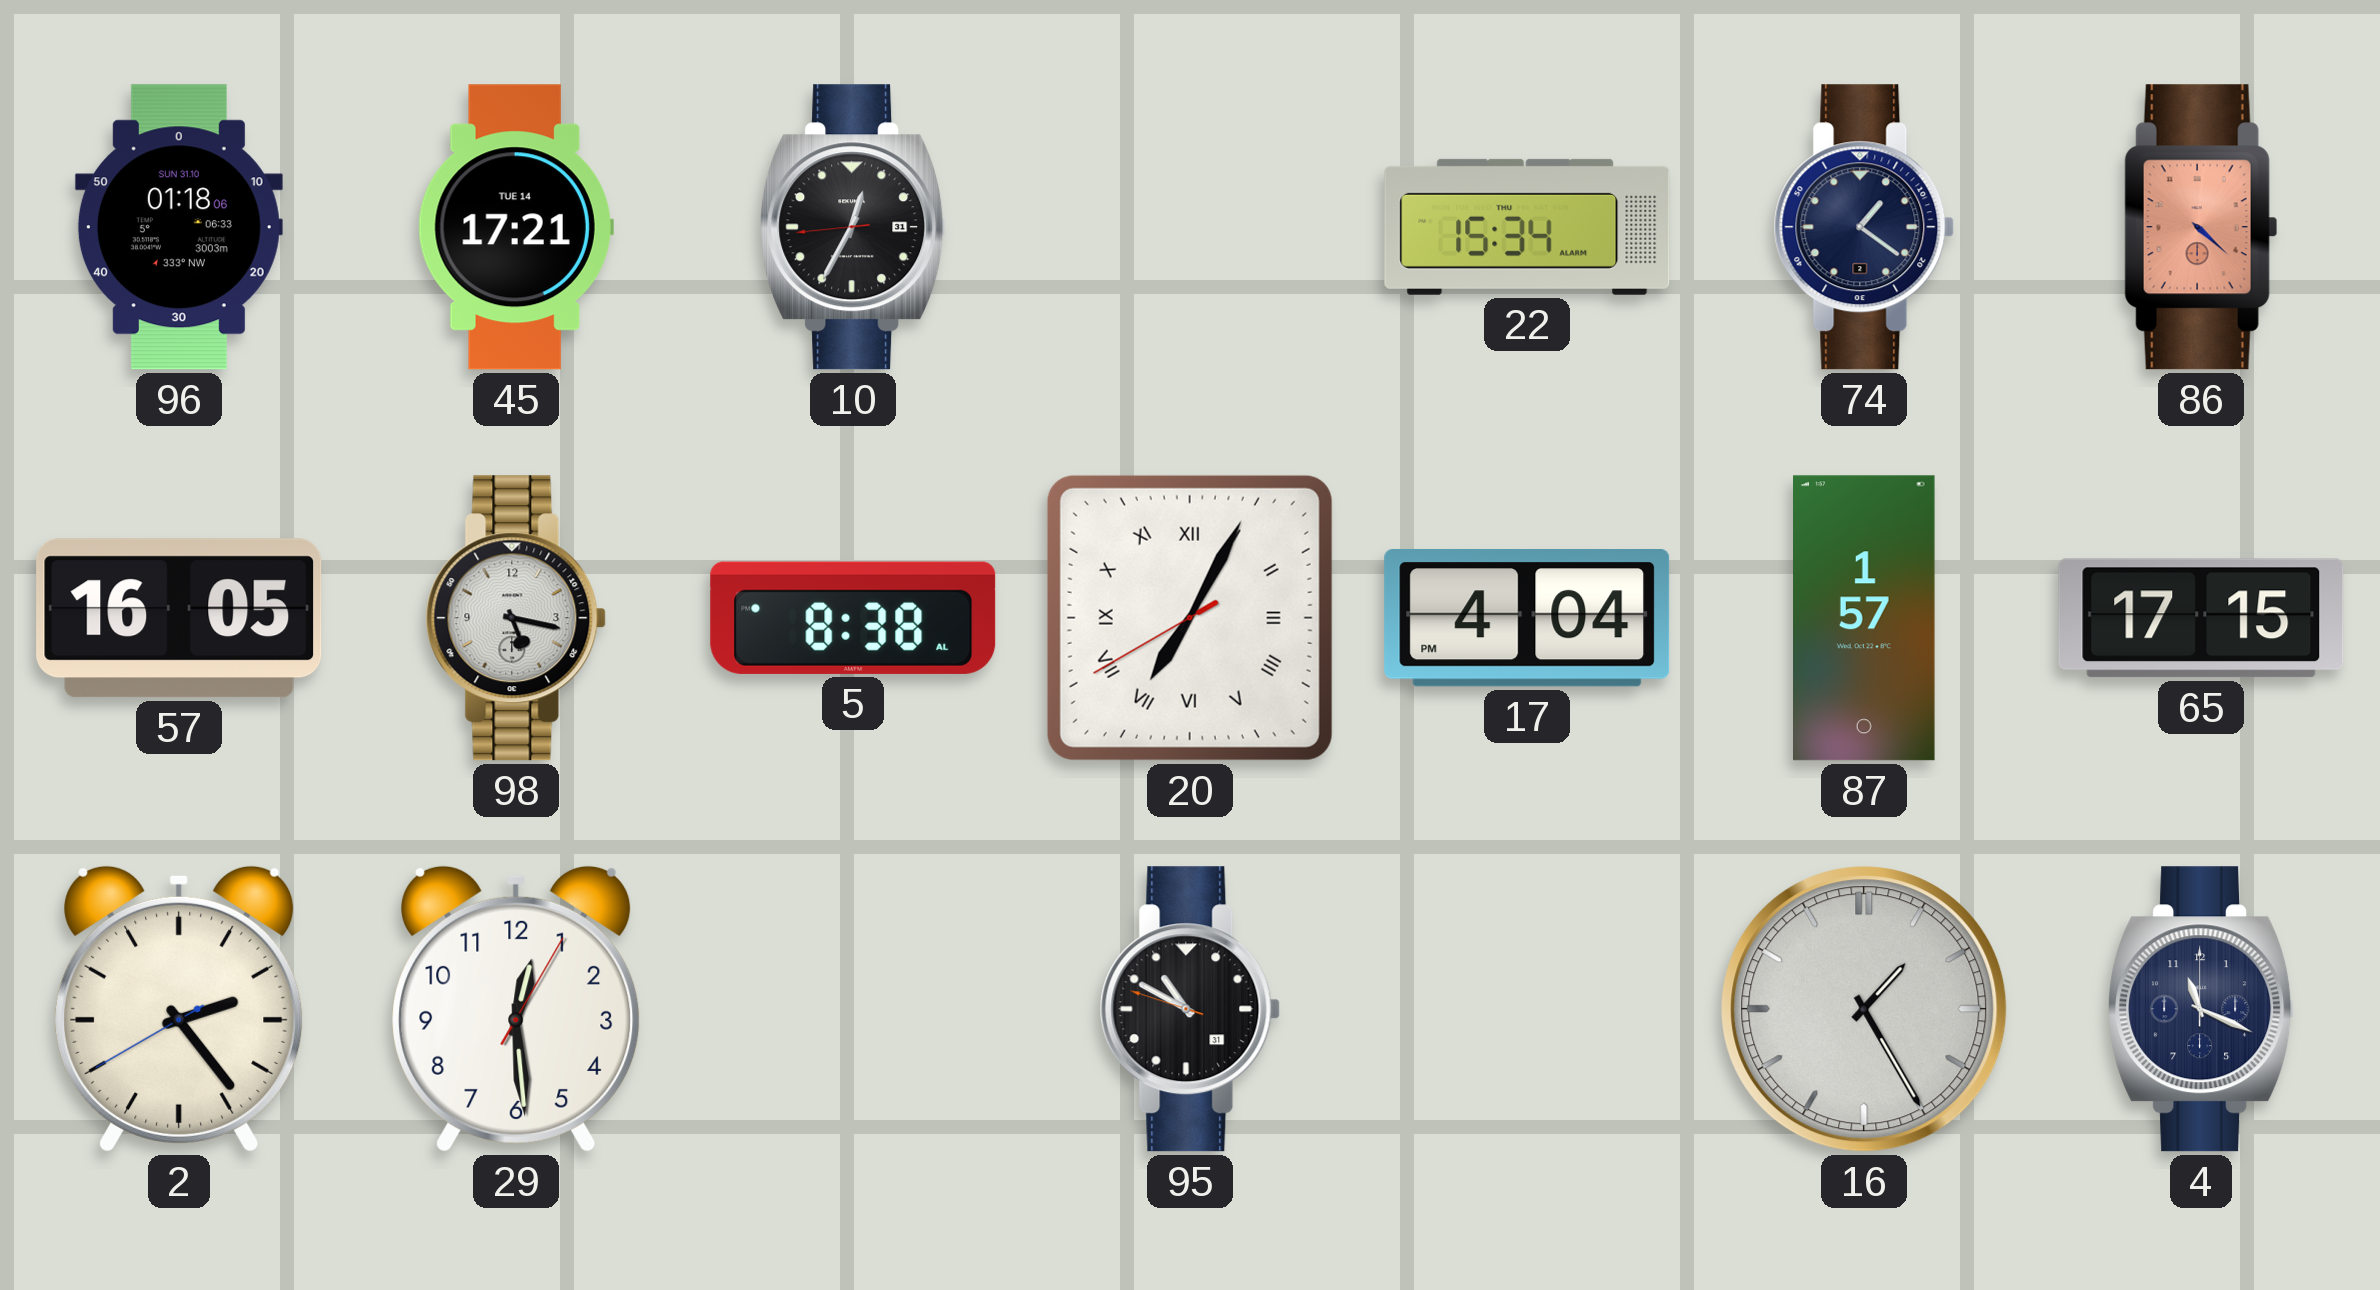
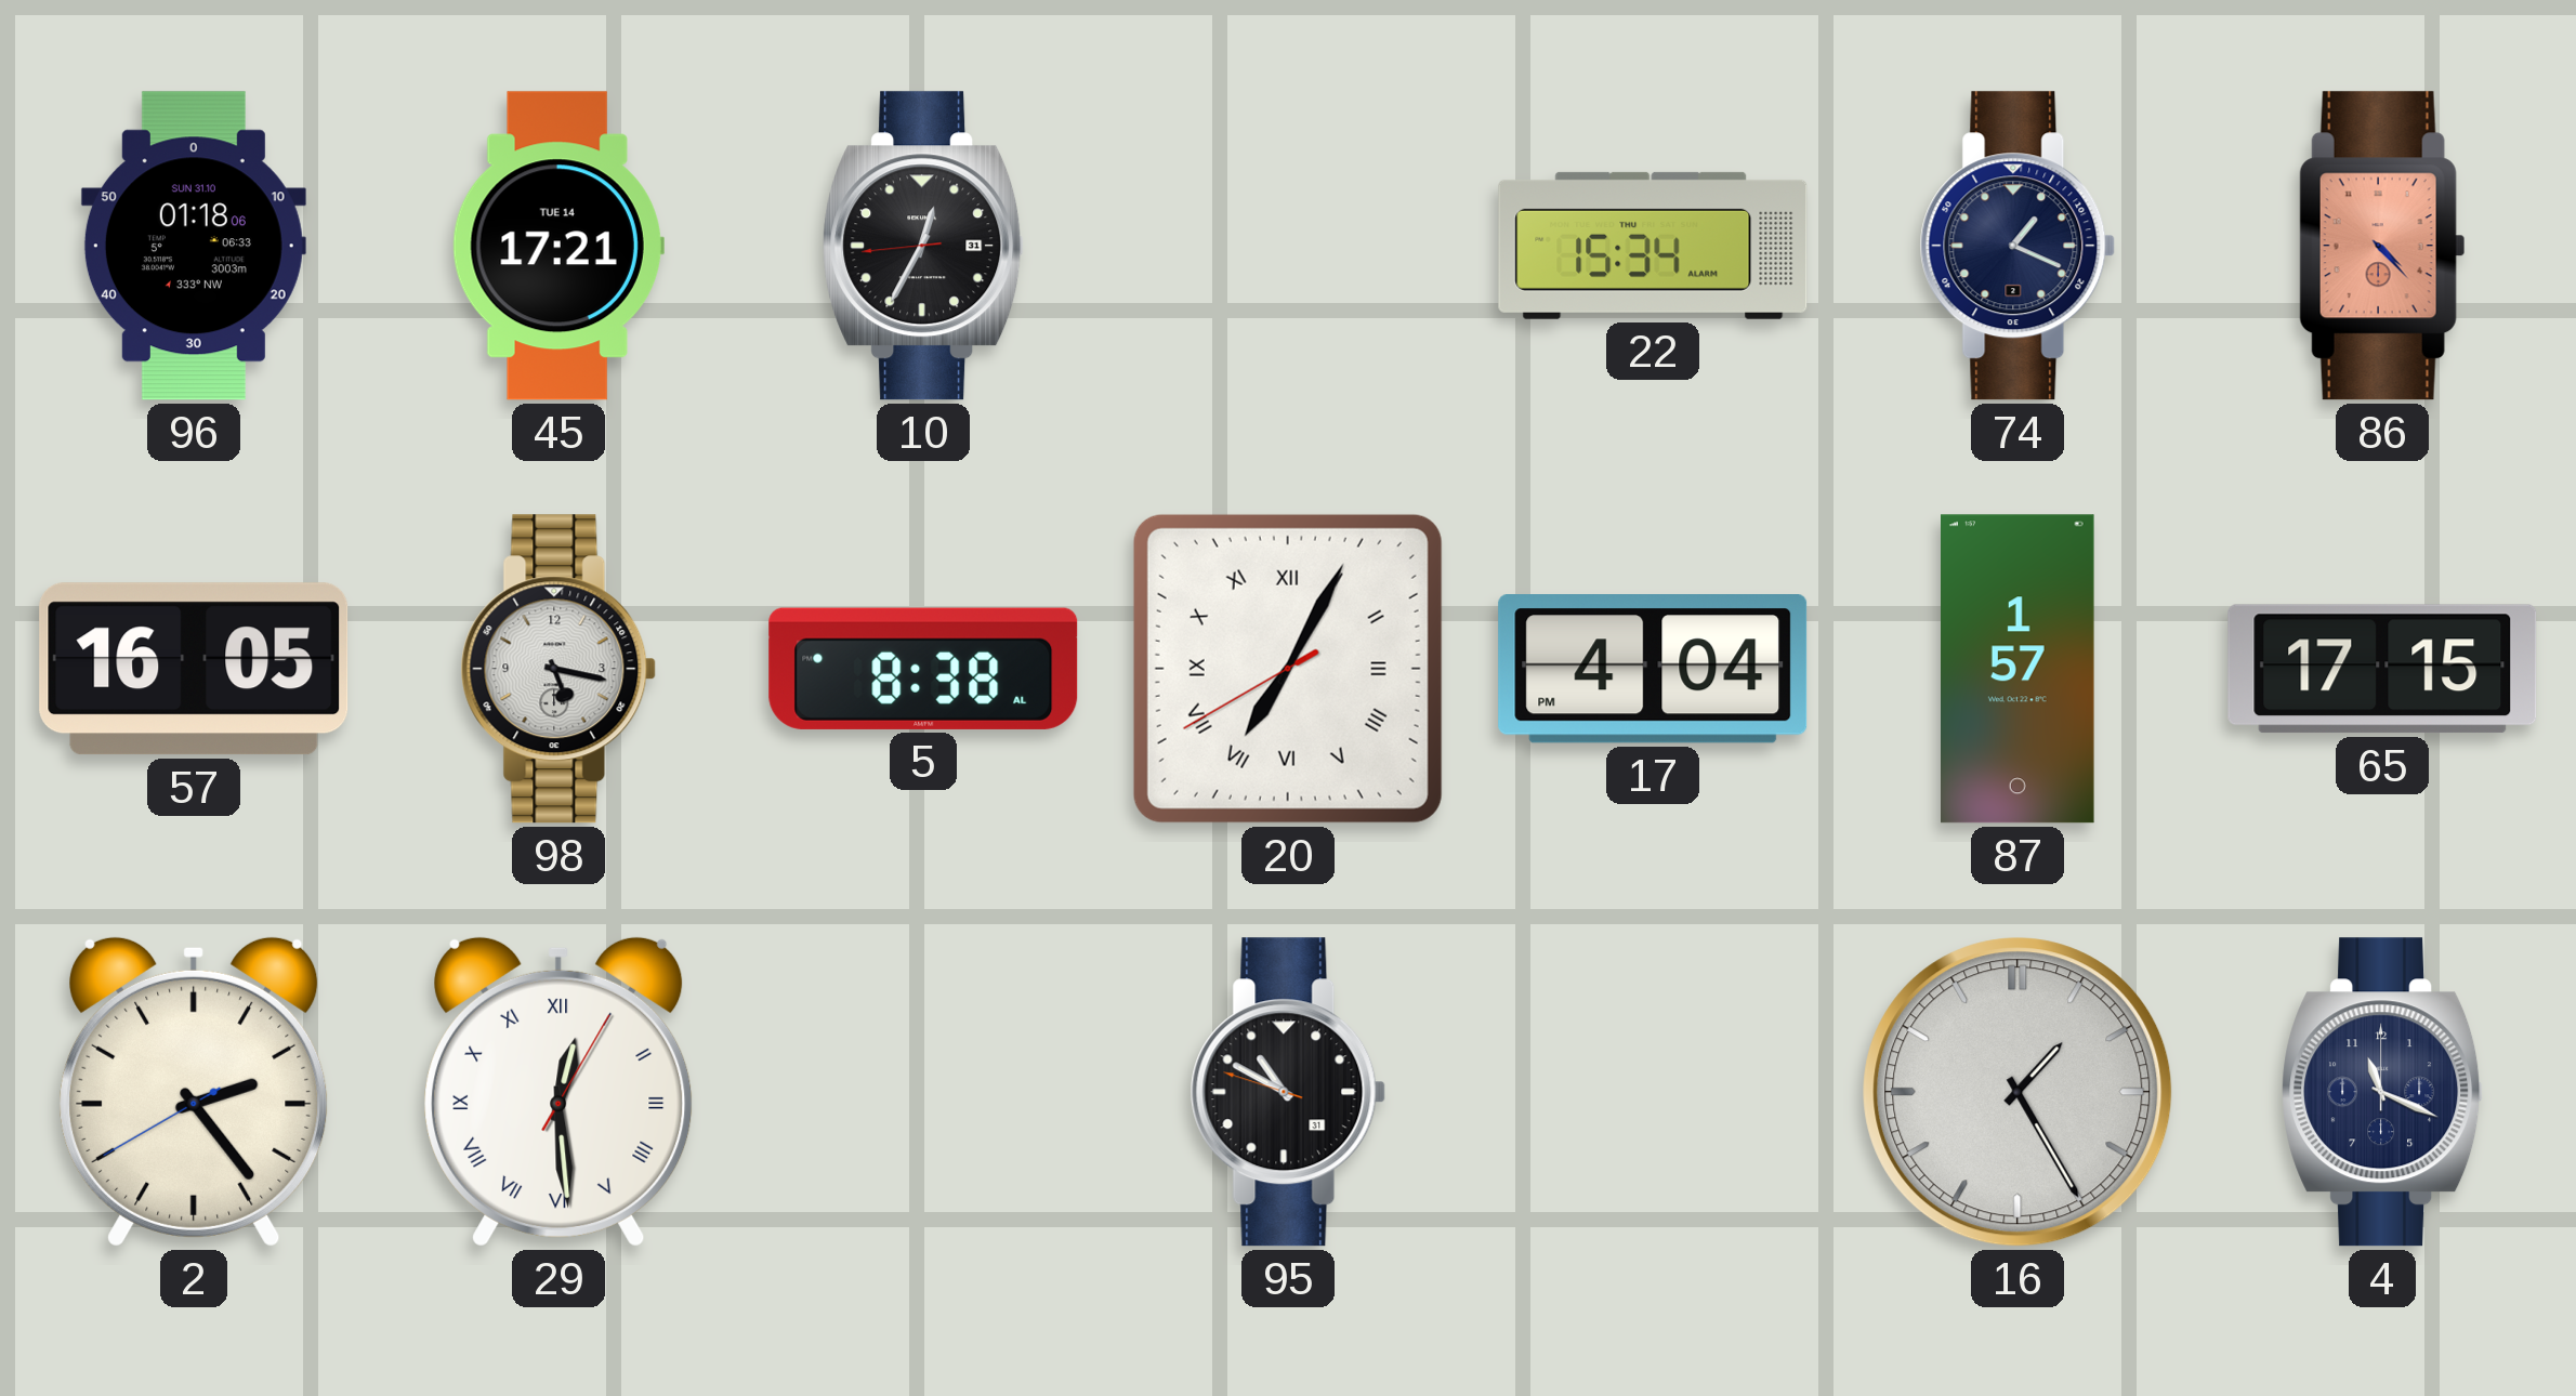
74: 1:21 -> 1:19
86: 4:22 -> 4:23
29 numerals: Arabic -> Roman
